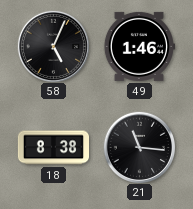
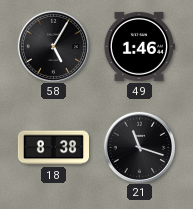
58: 5:04 -> 5:05
21: 11:16 -> 11:18
